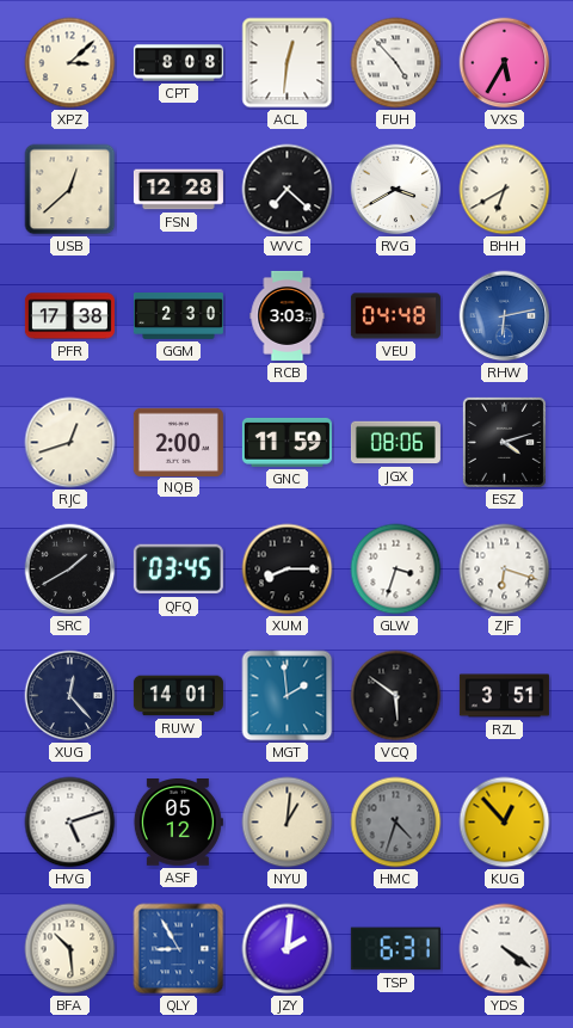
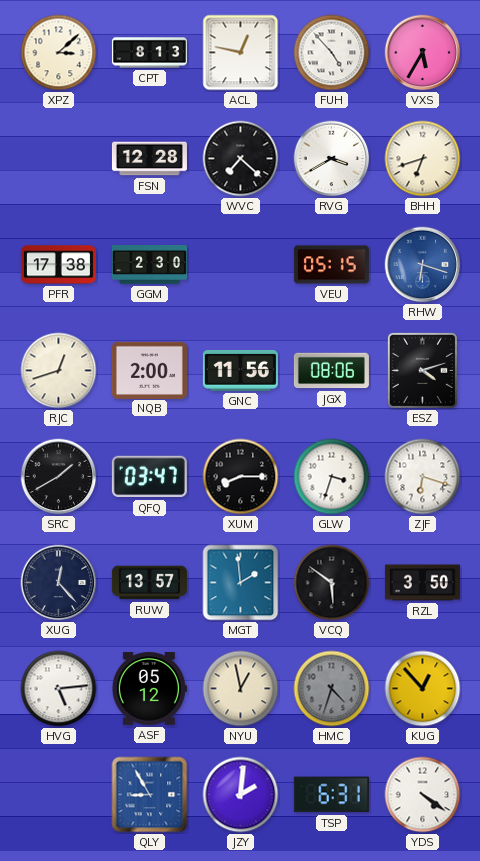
CPT: 8:08 -> 8:13
ACL: 12:31 -> 12:47
USB: 12:38 -> none
BHH: 6:40 -> 6:42
RCB: 3:03 -> none
VEU: 04:48 -> 05:15
RHW: 6:13 -> 6:18
GNC: 11:59 -> 11:56
QFQ: 03:45 -> 03:47
RUW: 14:01 -> 13:57
RZL: 3:51 -> 3:50
HVG: 5:12 -> 5:14
NYU: 1:01 -> 12:58
BFA: 10:29 -> none
